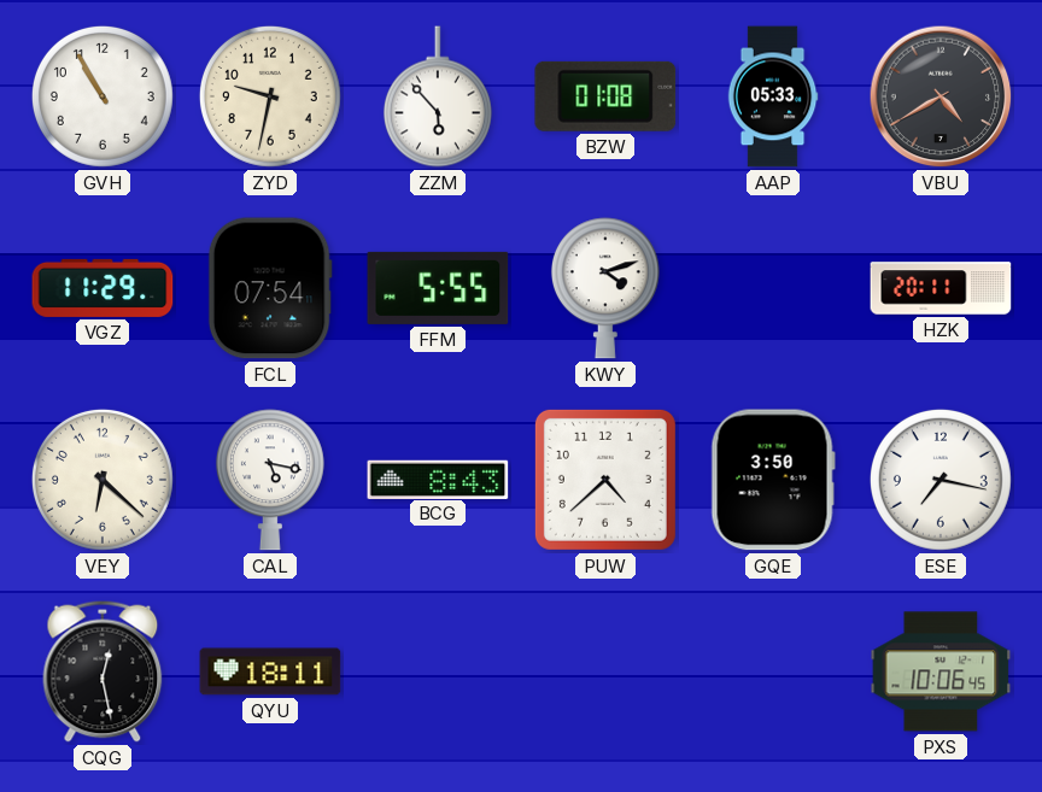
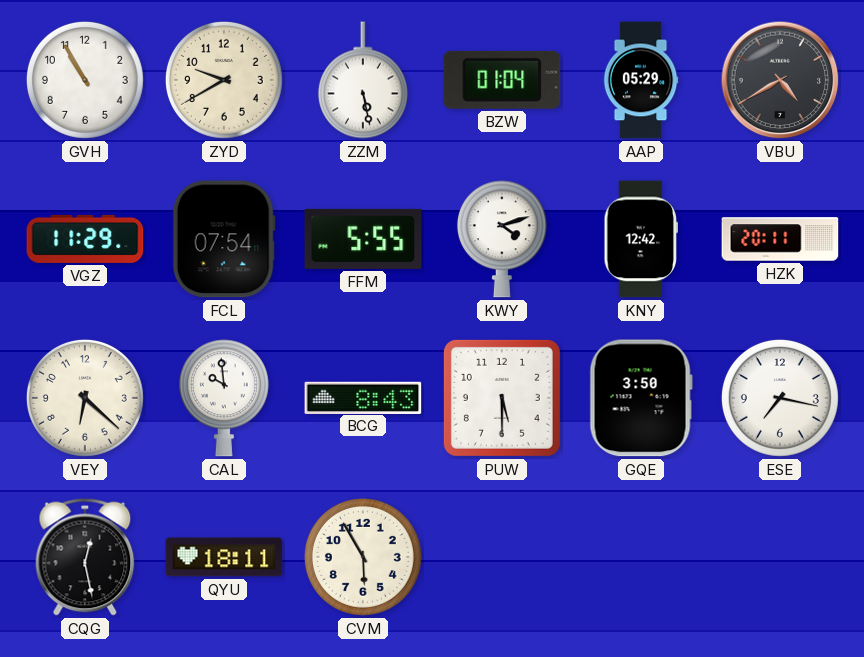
ZYD: 9:32 -> 9:40
ZZM: 5:53 -> 5:28
BZW: 01:08 -> 01:04
AAP: 05:33 -> 05:29
KNY: none -> 12:42
CAL: 5:17 -> 9:59
PUW: 4:38 -> 5:30
CVM: none -> 5:55
PXS: 10:06 -> none
